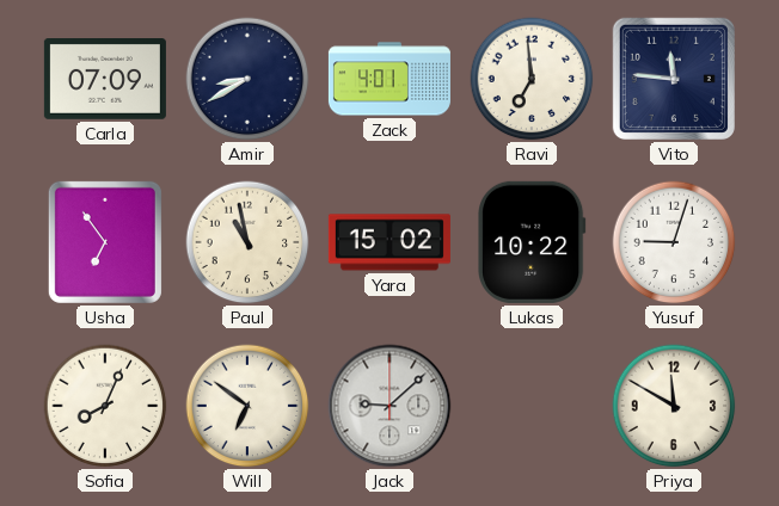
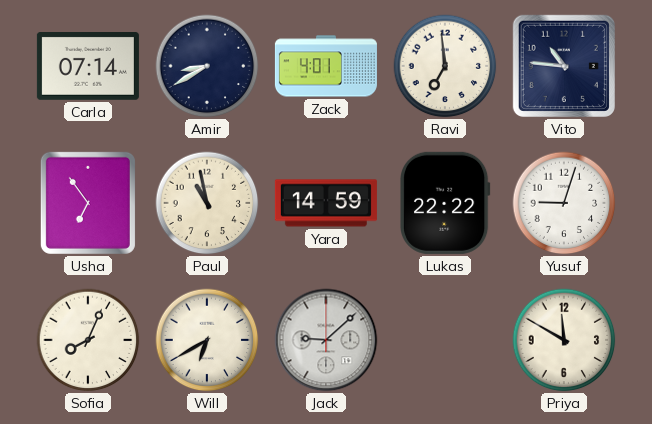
Carla: 07:09 -> 07:14
Vito: 11:46 -> 10:46
Yara: 15:02 -> 14:59
Lukas: 10:22 -> 22:22
Will: 6:51 -> 6:40
